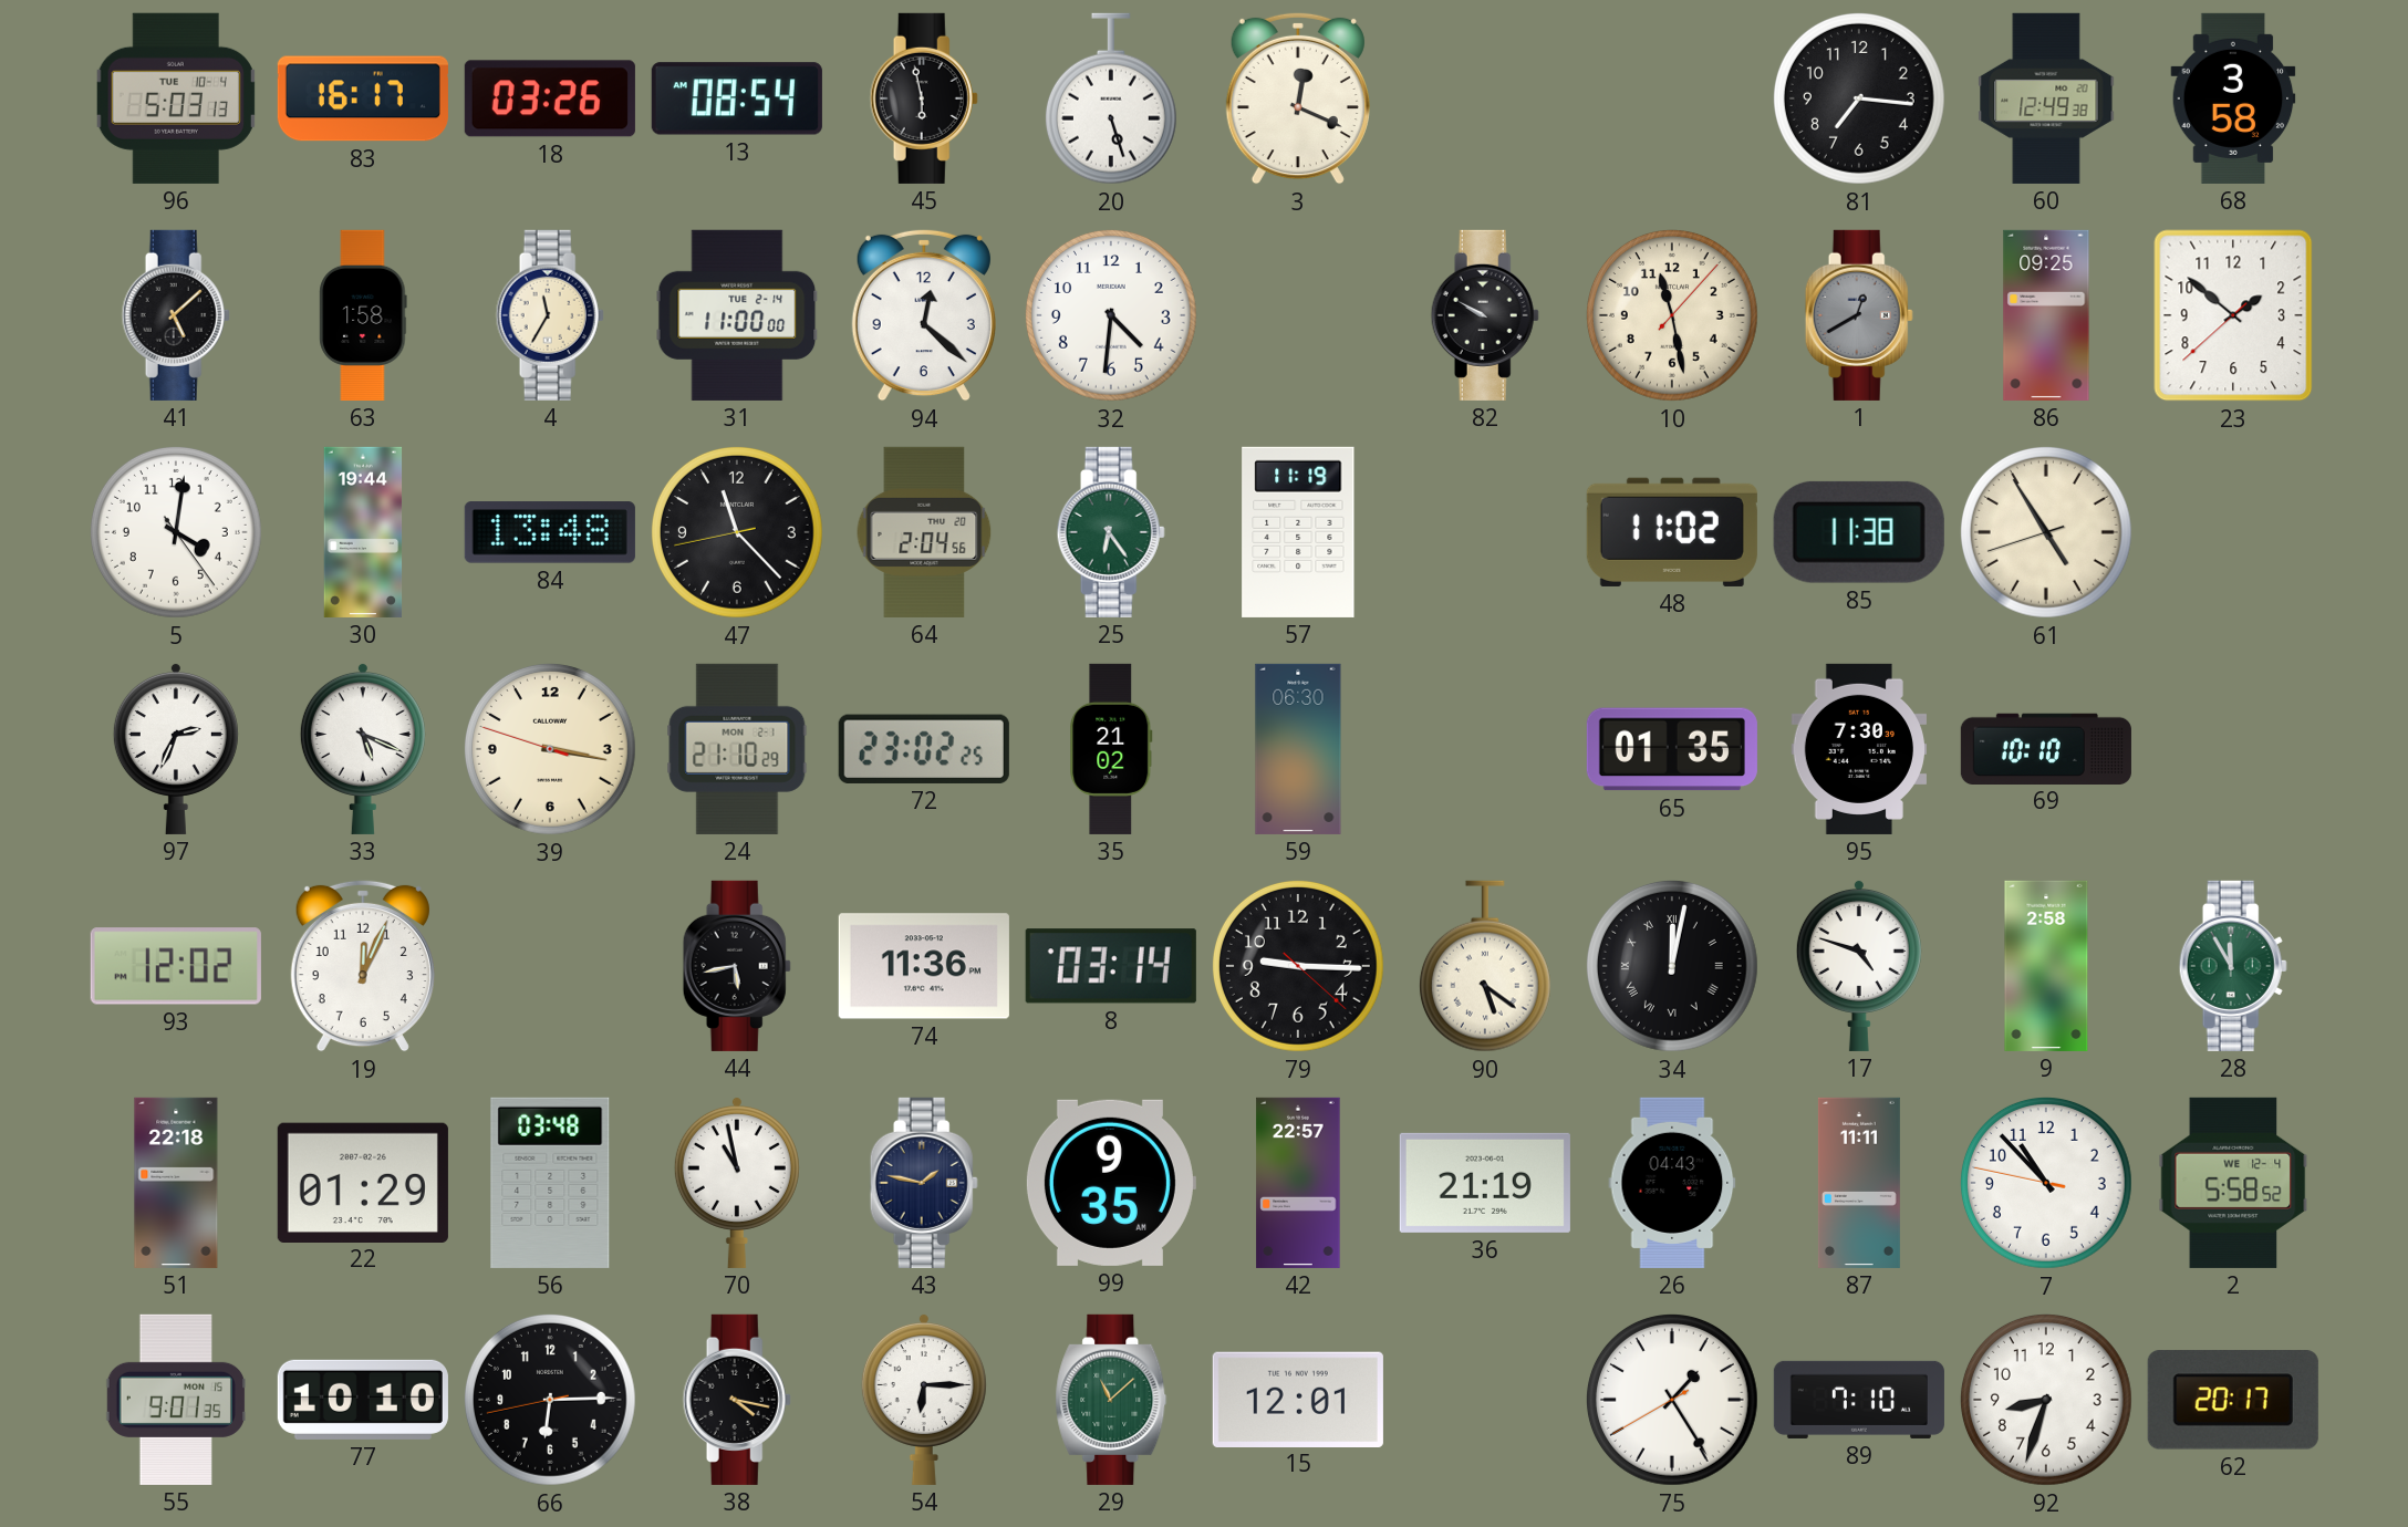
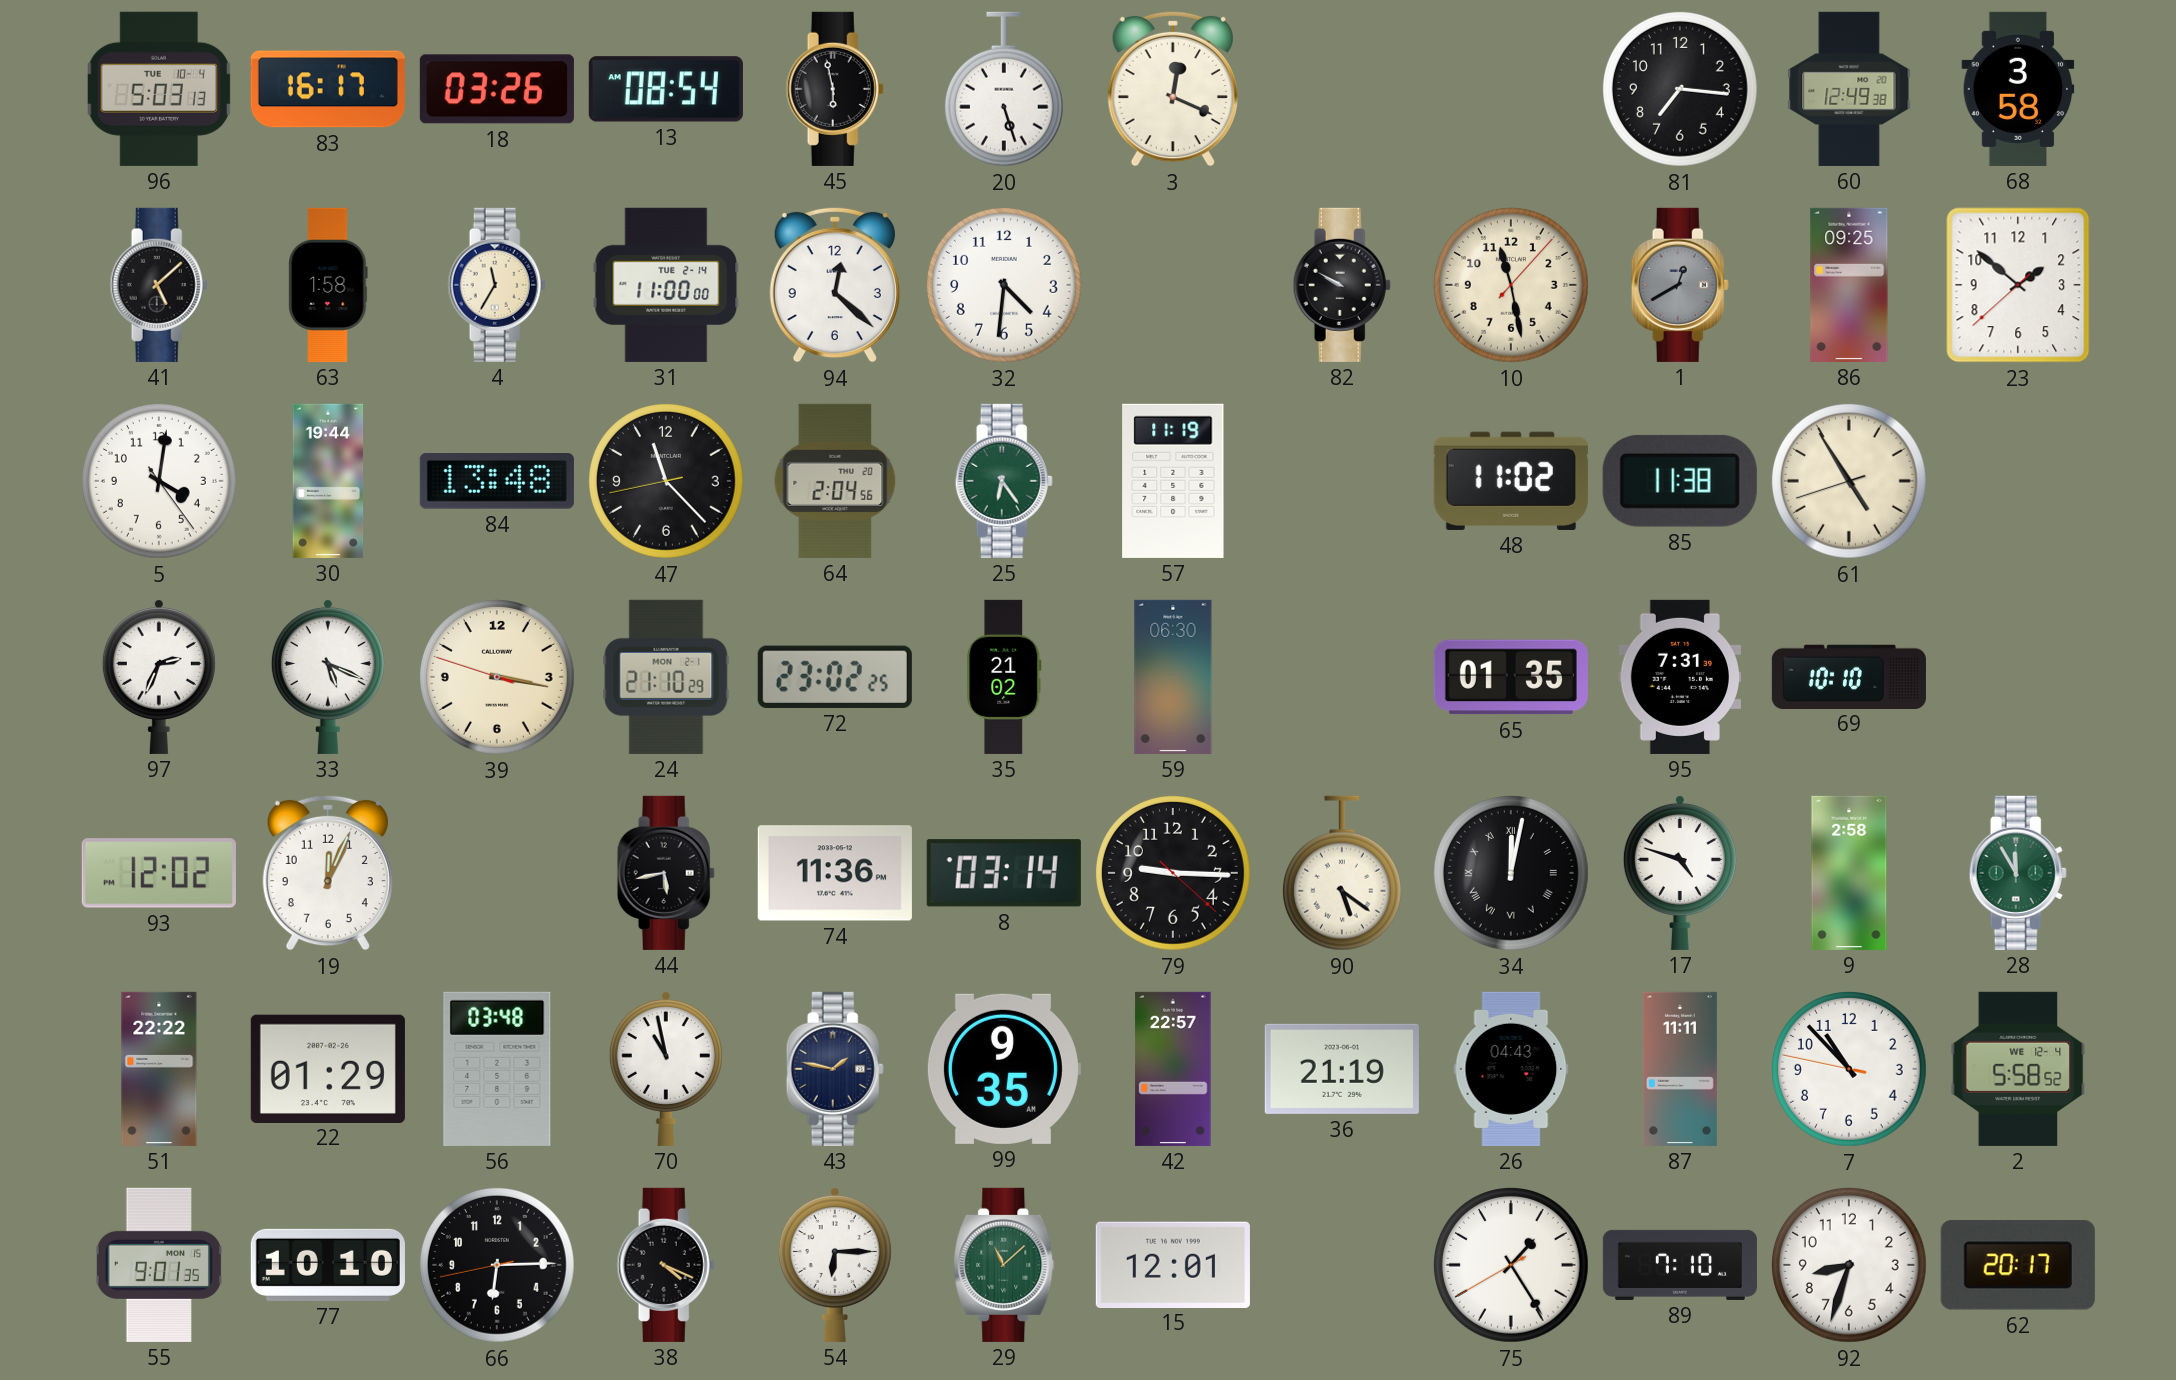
95: 7:30 -> 7:31
51: 22:18 -> 22:22
38: 4:17 -> 4:19
